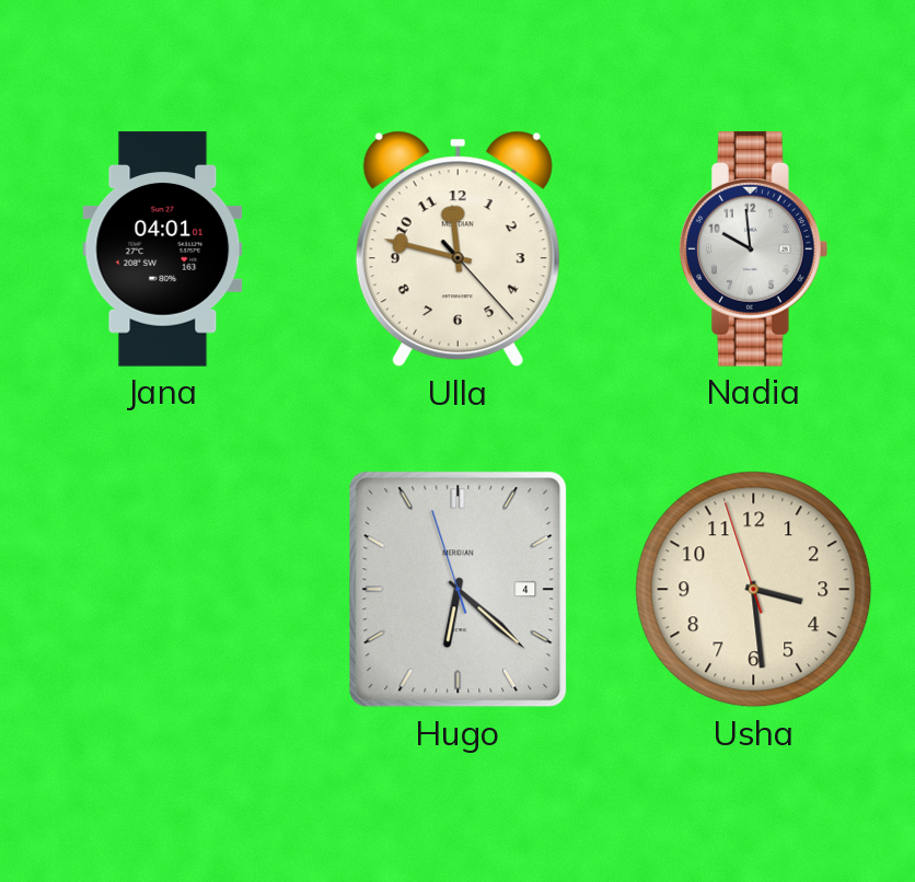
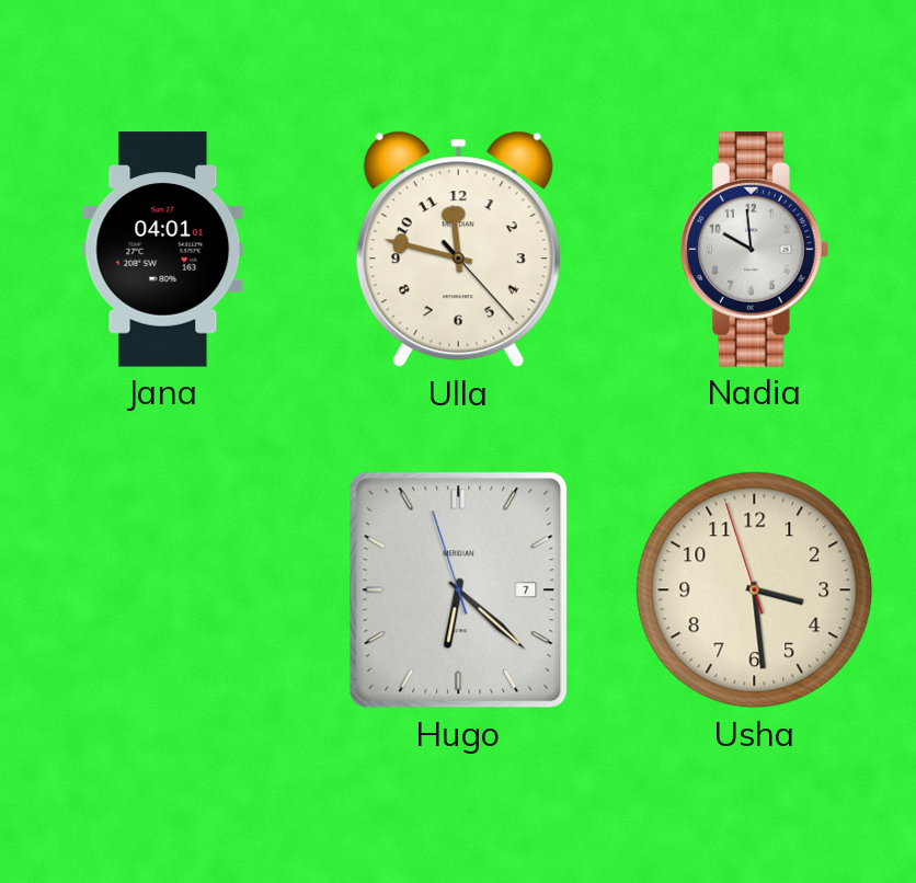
Hugo date: 4 -> 7
